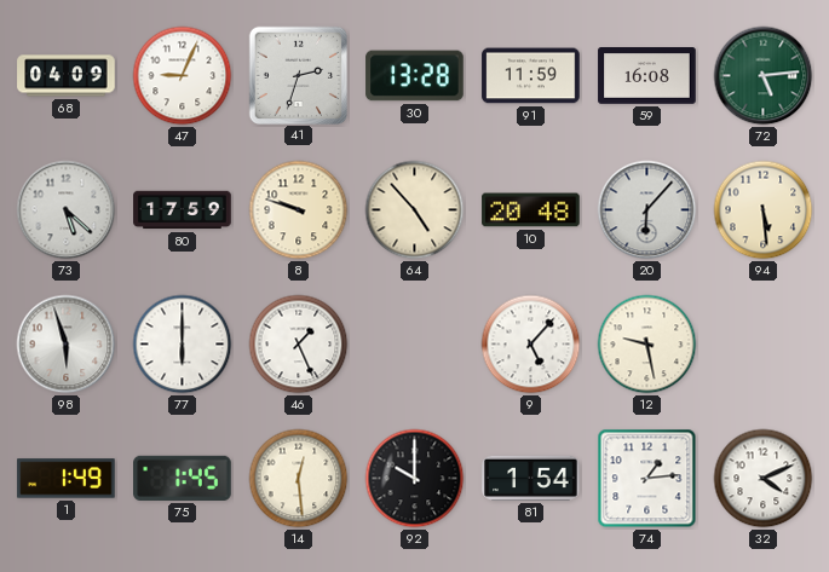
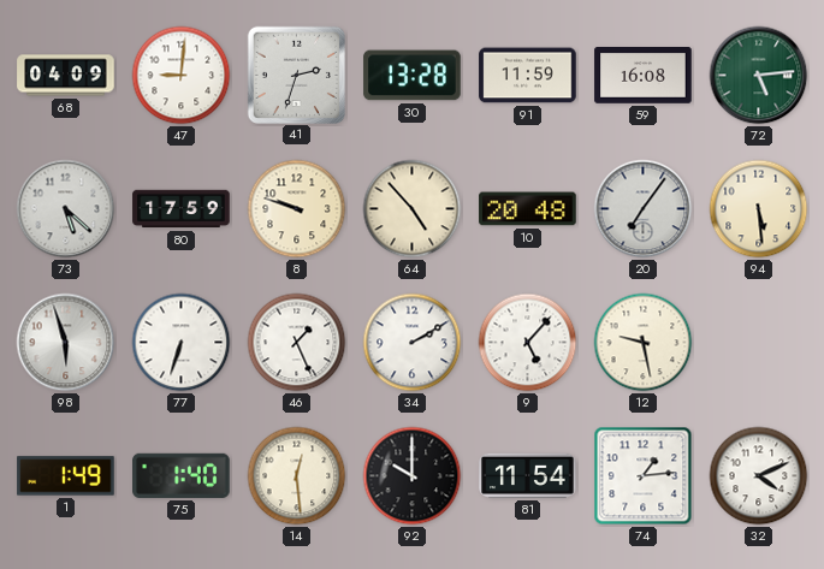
47: 9:04 -> 9:01
20: 6:07 -> 7:06
77: 6:00 -> 6:33
34: none -> 2:10
75: 1:45 -> 1:40
81: 1:54 -> 11:54
